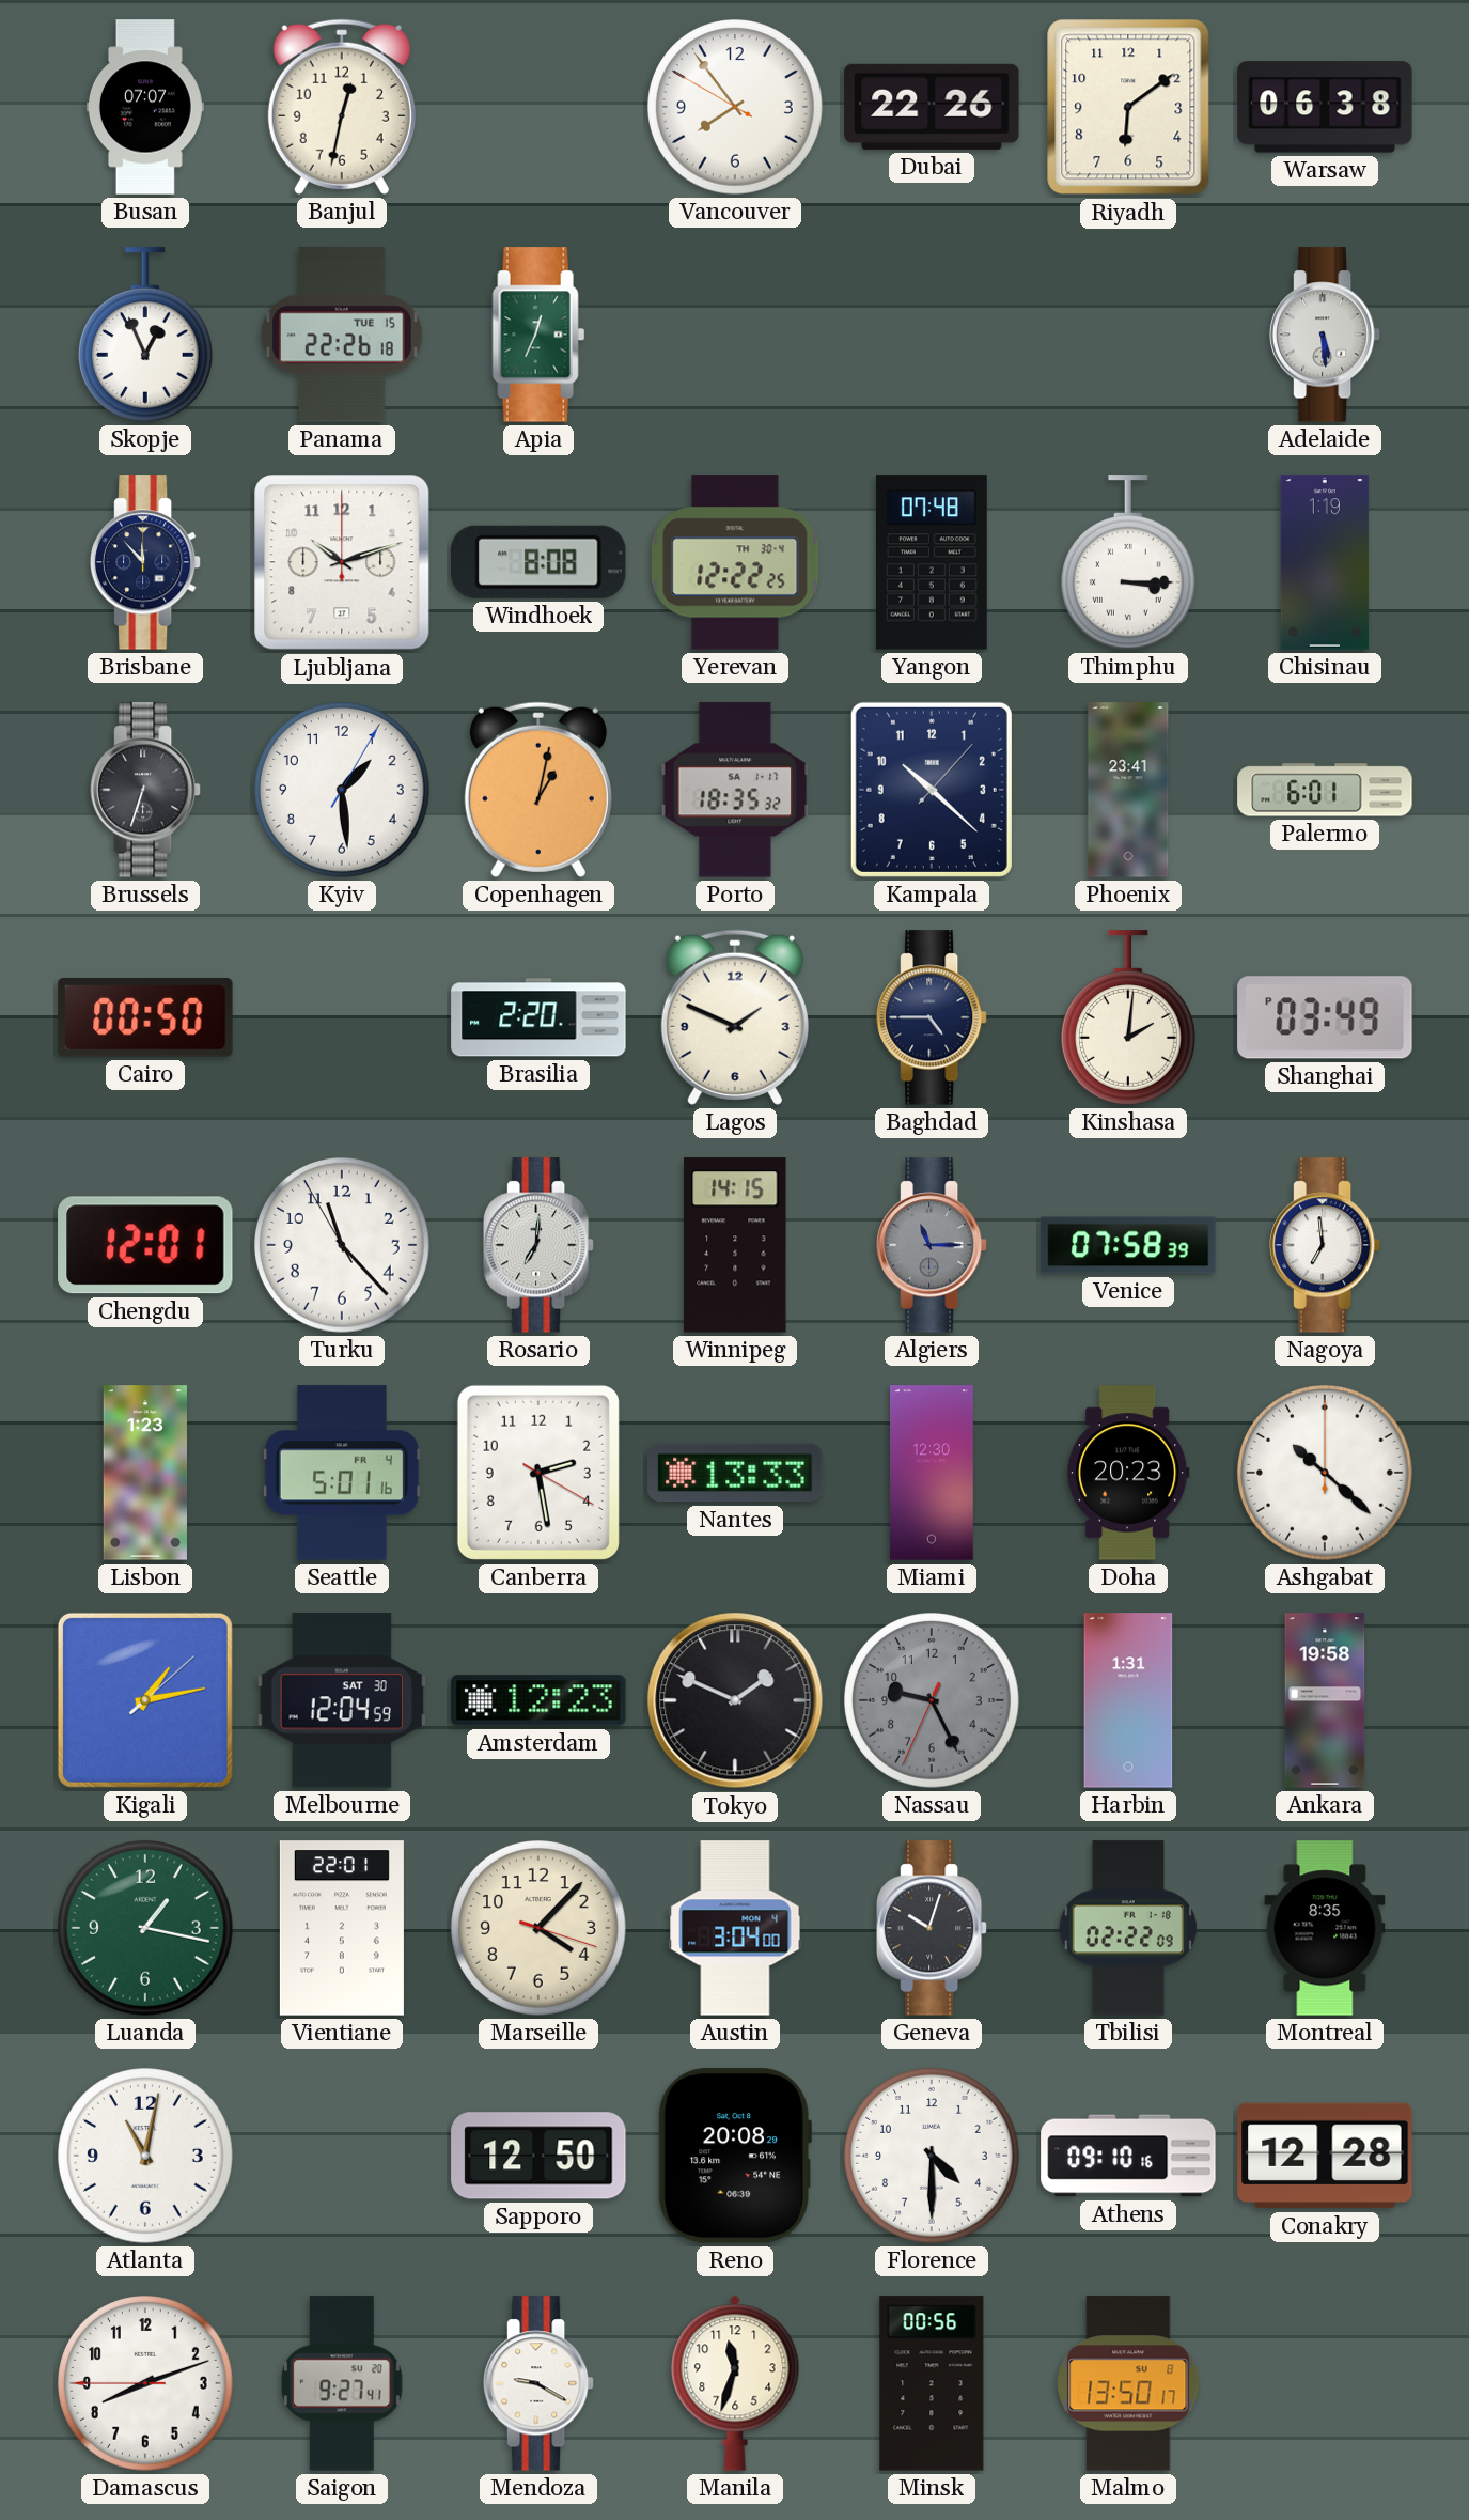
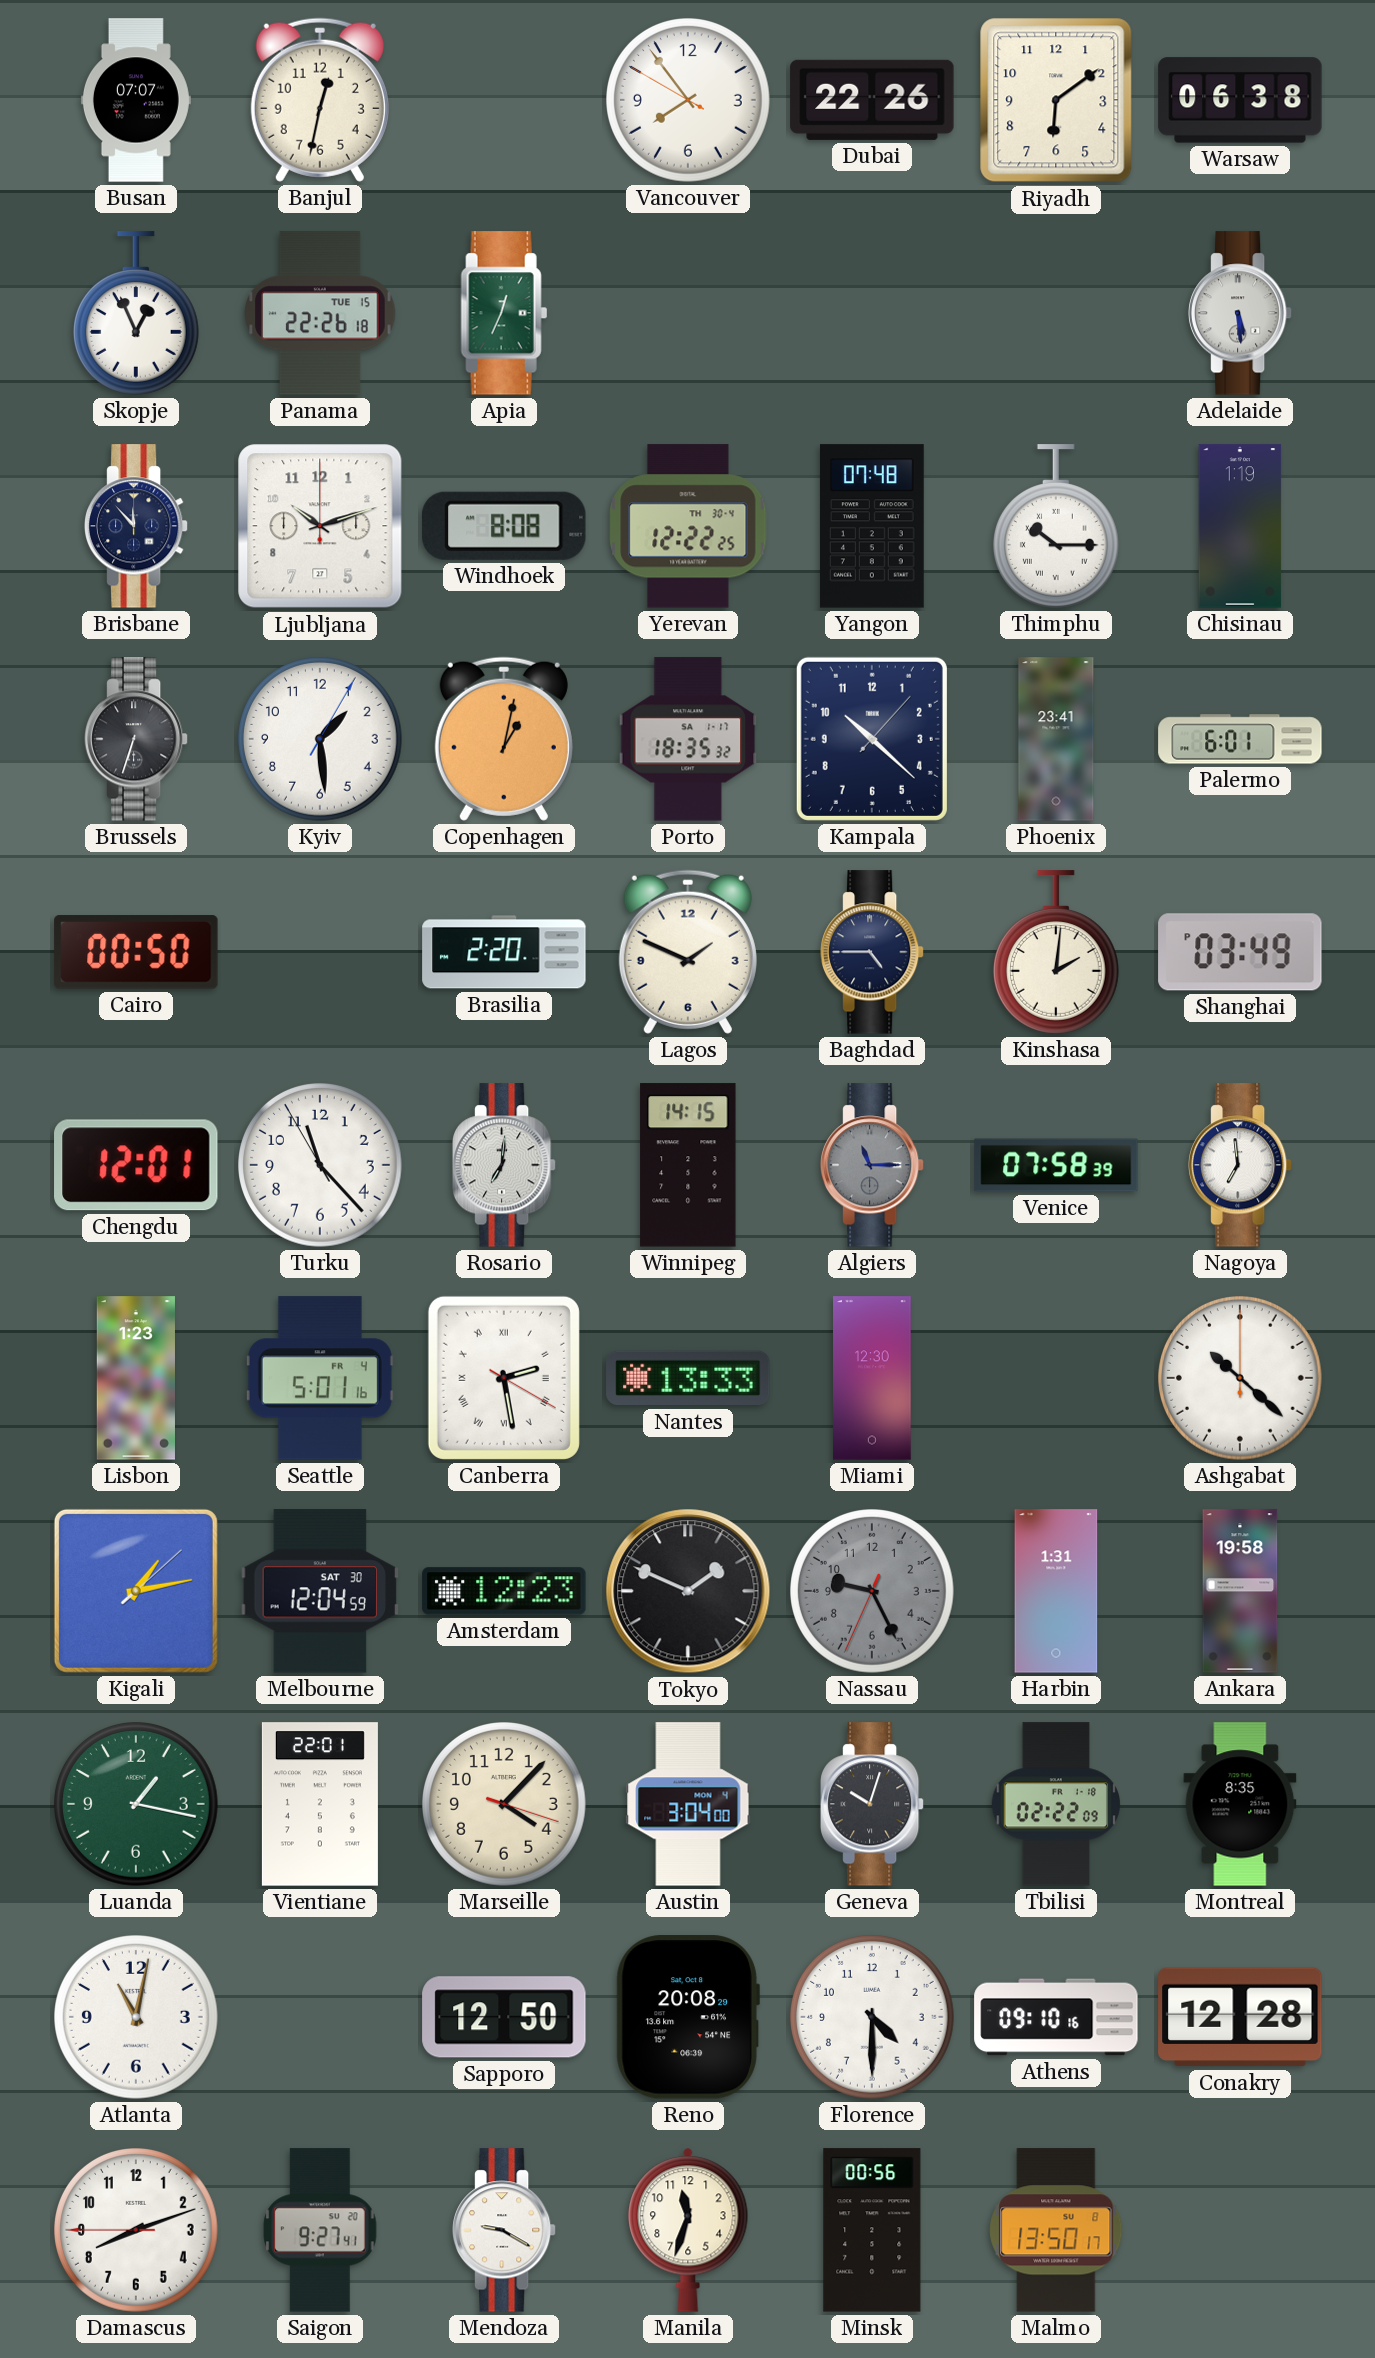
Thimphu: 3:15 -> 10:15
Canberra numerals: Arabic -> Roman
Doha: 20:23 -> none
